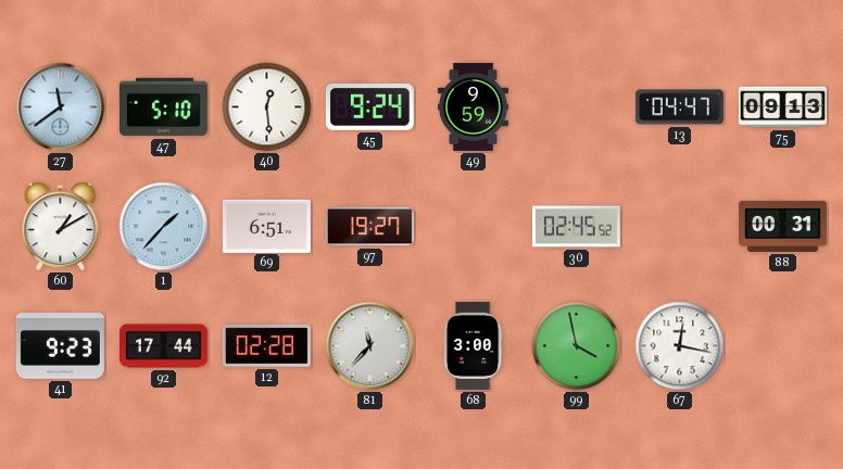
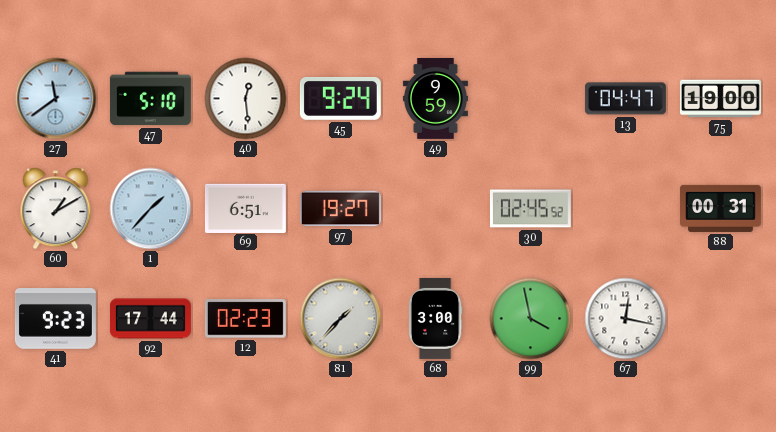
75: 09:13 -> 19:00
12: 02:28 -> 02:23
81: 11:37 -> 1:37
